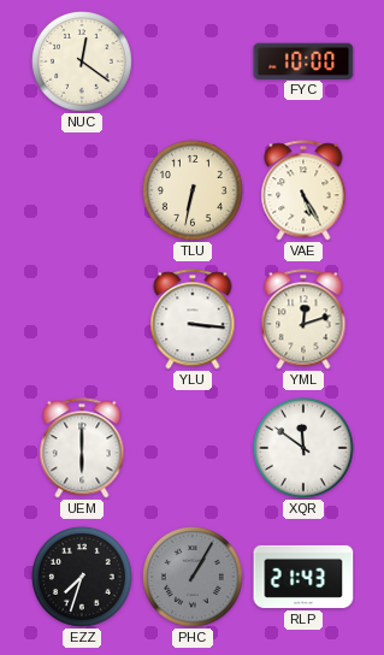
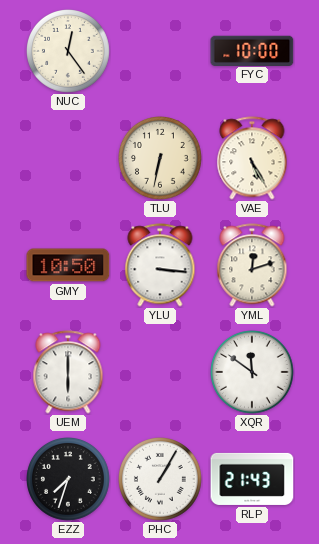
NUC: 12:21 -> 12:24
GMY: none -> 10:50
PHC dial: grey -> white
